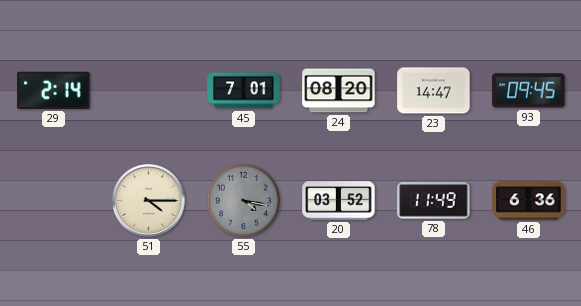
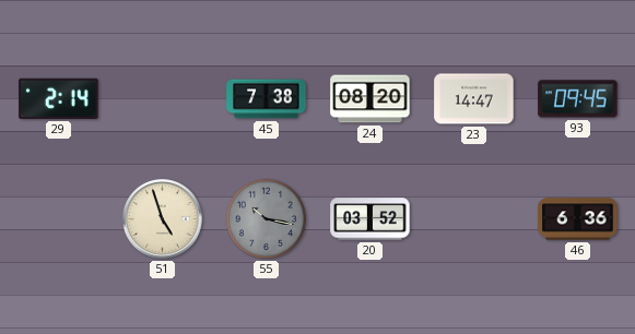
45: 7:01 -> 7:38
51: 4:15 -> 4:57
55: 4:17 -> 10:17
78: 11:49 -> none
